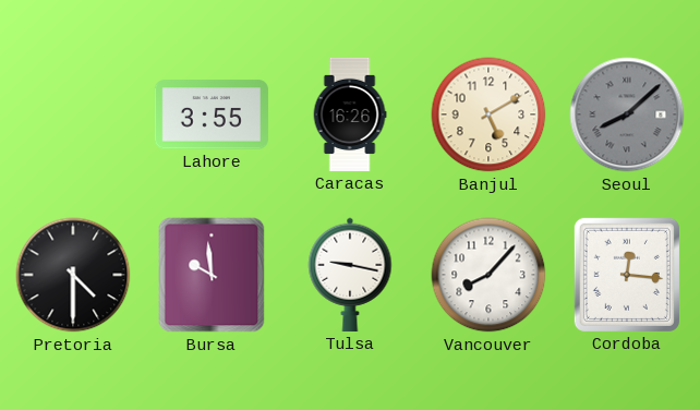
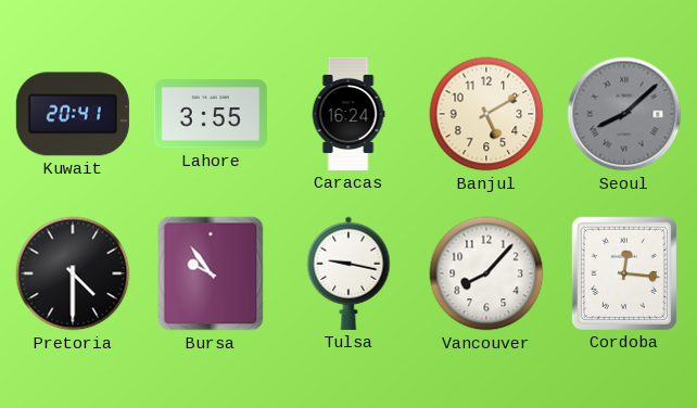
Kuwait: none -> 20:41
Caracas: 16:26 -> 16:24
Bursa: 9:59 -> 9:54
